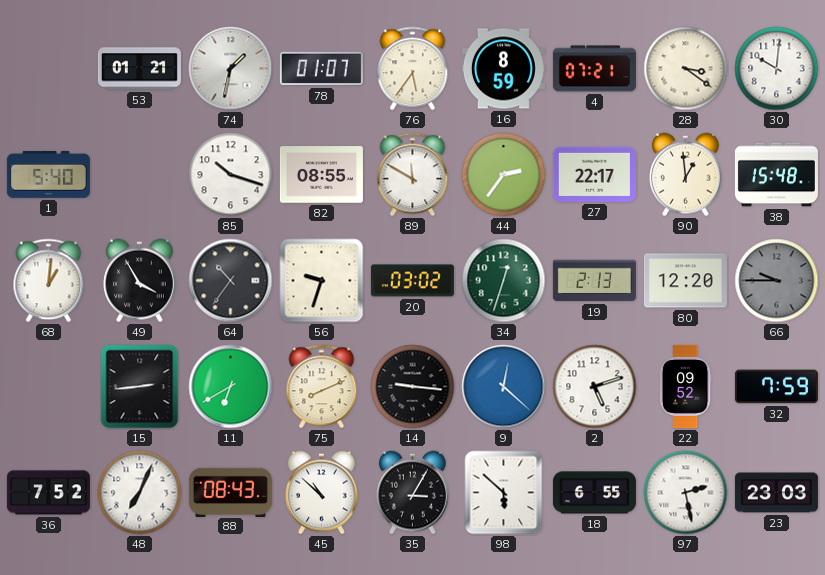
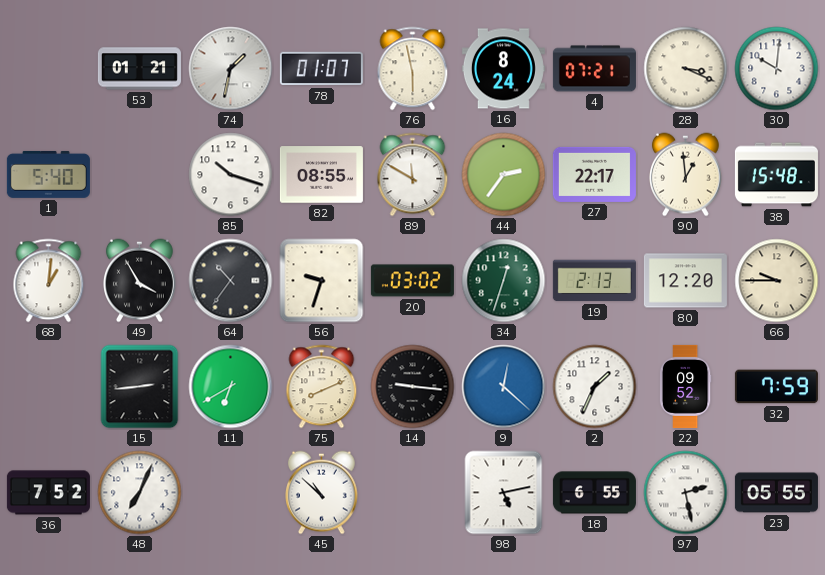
76: 5:36 -> 5:58
16: 8:59 -> 8:24
28: 3:21 -> 3:19
66 dial: grey -> cream
2: 5:12 -> 1:34
88: 08:43 -> none
35: 3:05 -> none
98: 5:52 -> 5:13
23: 23:03 -> 05:55
